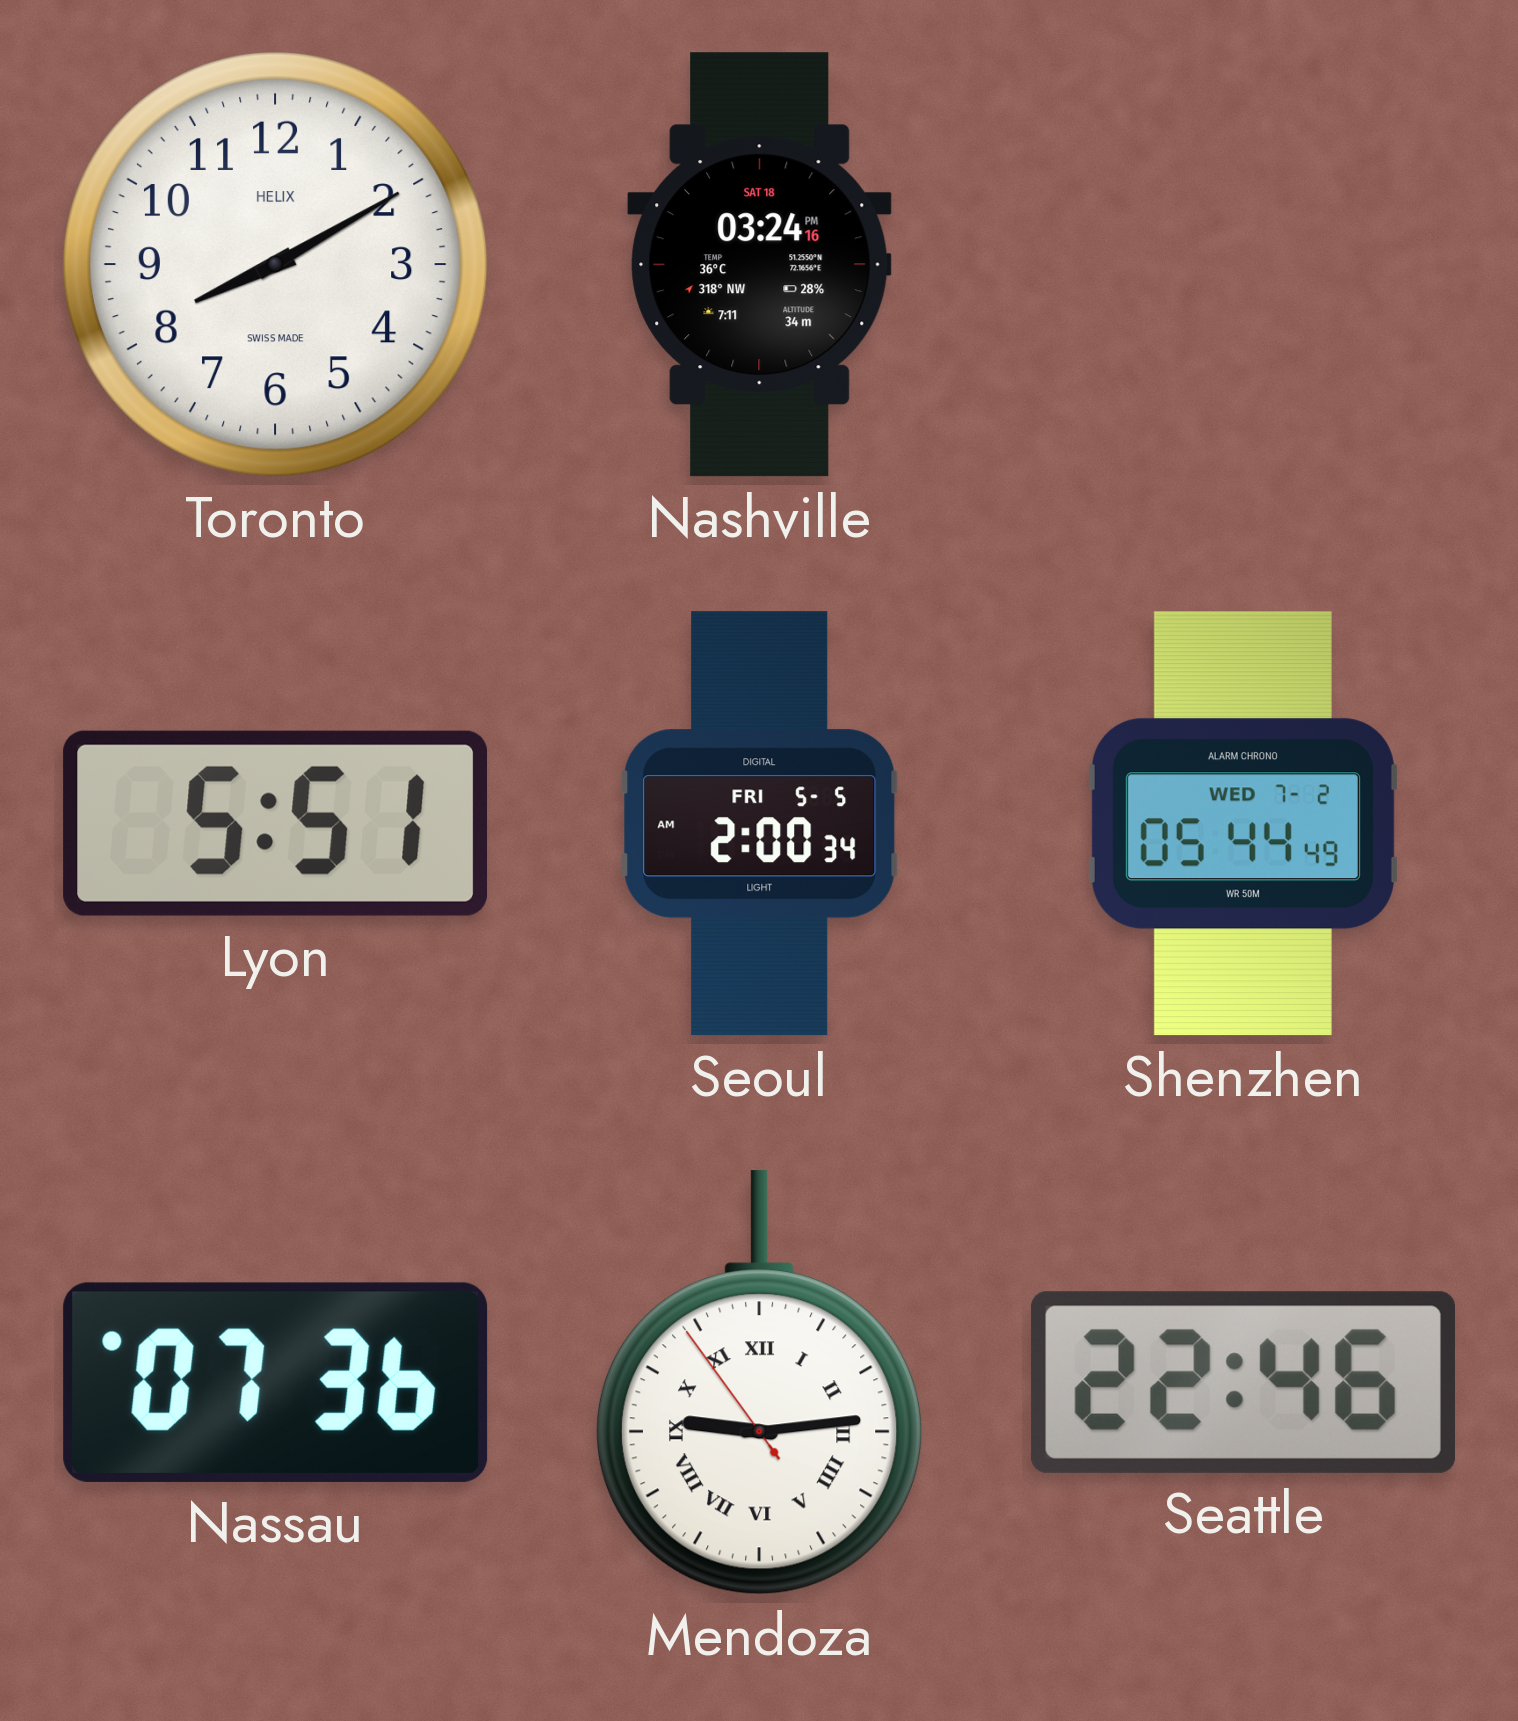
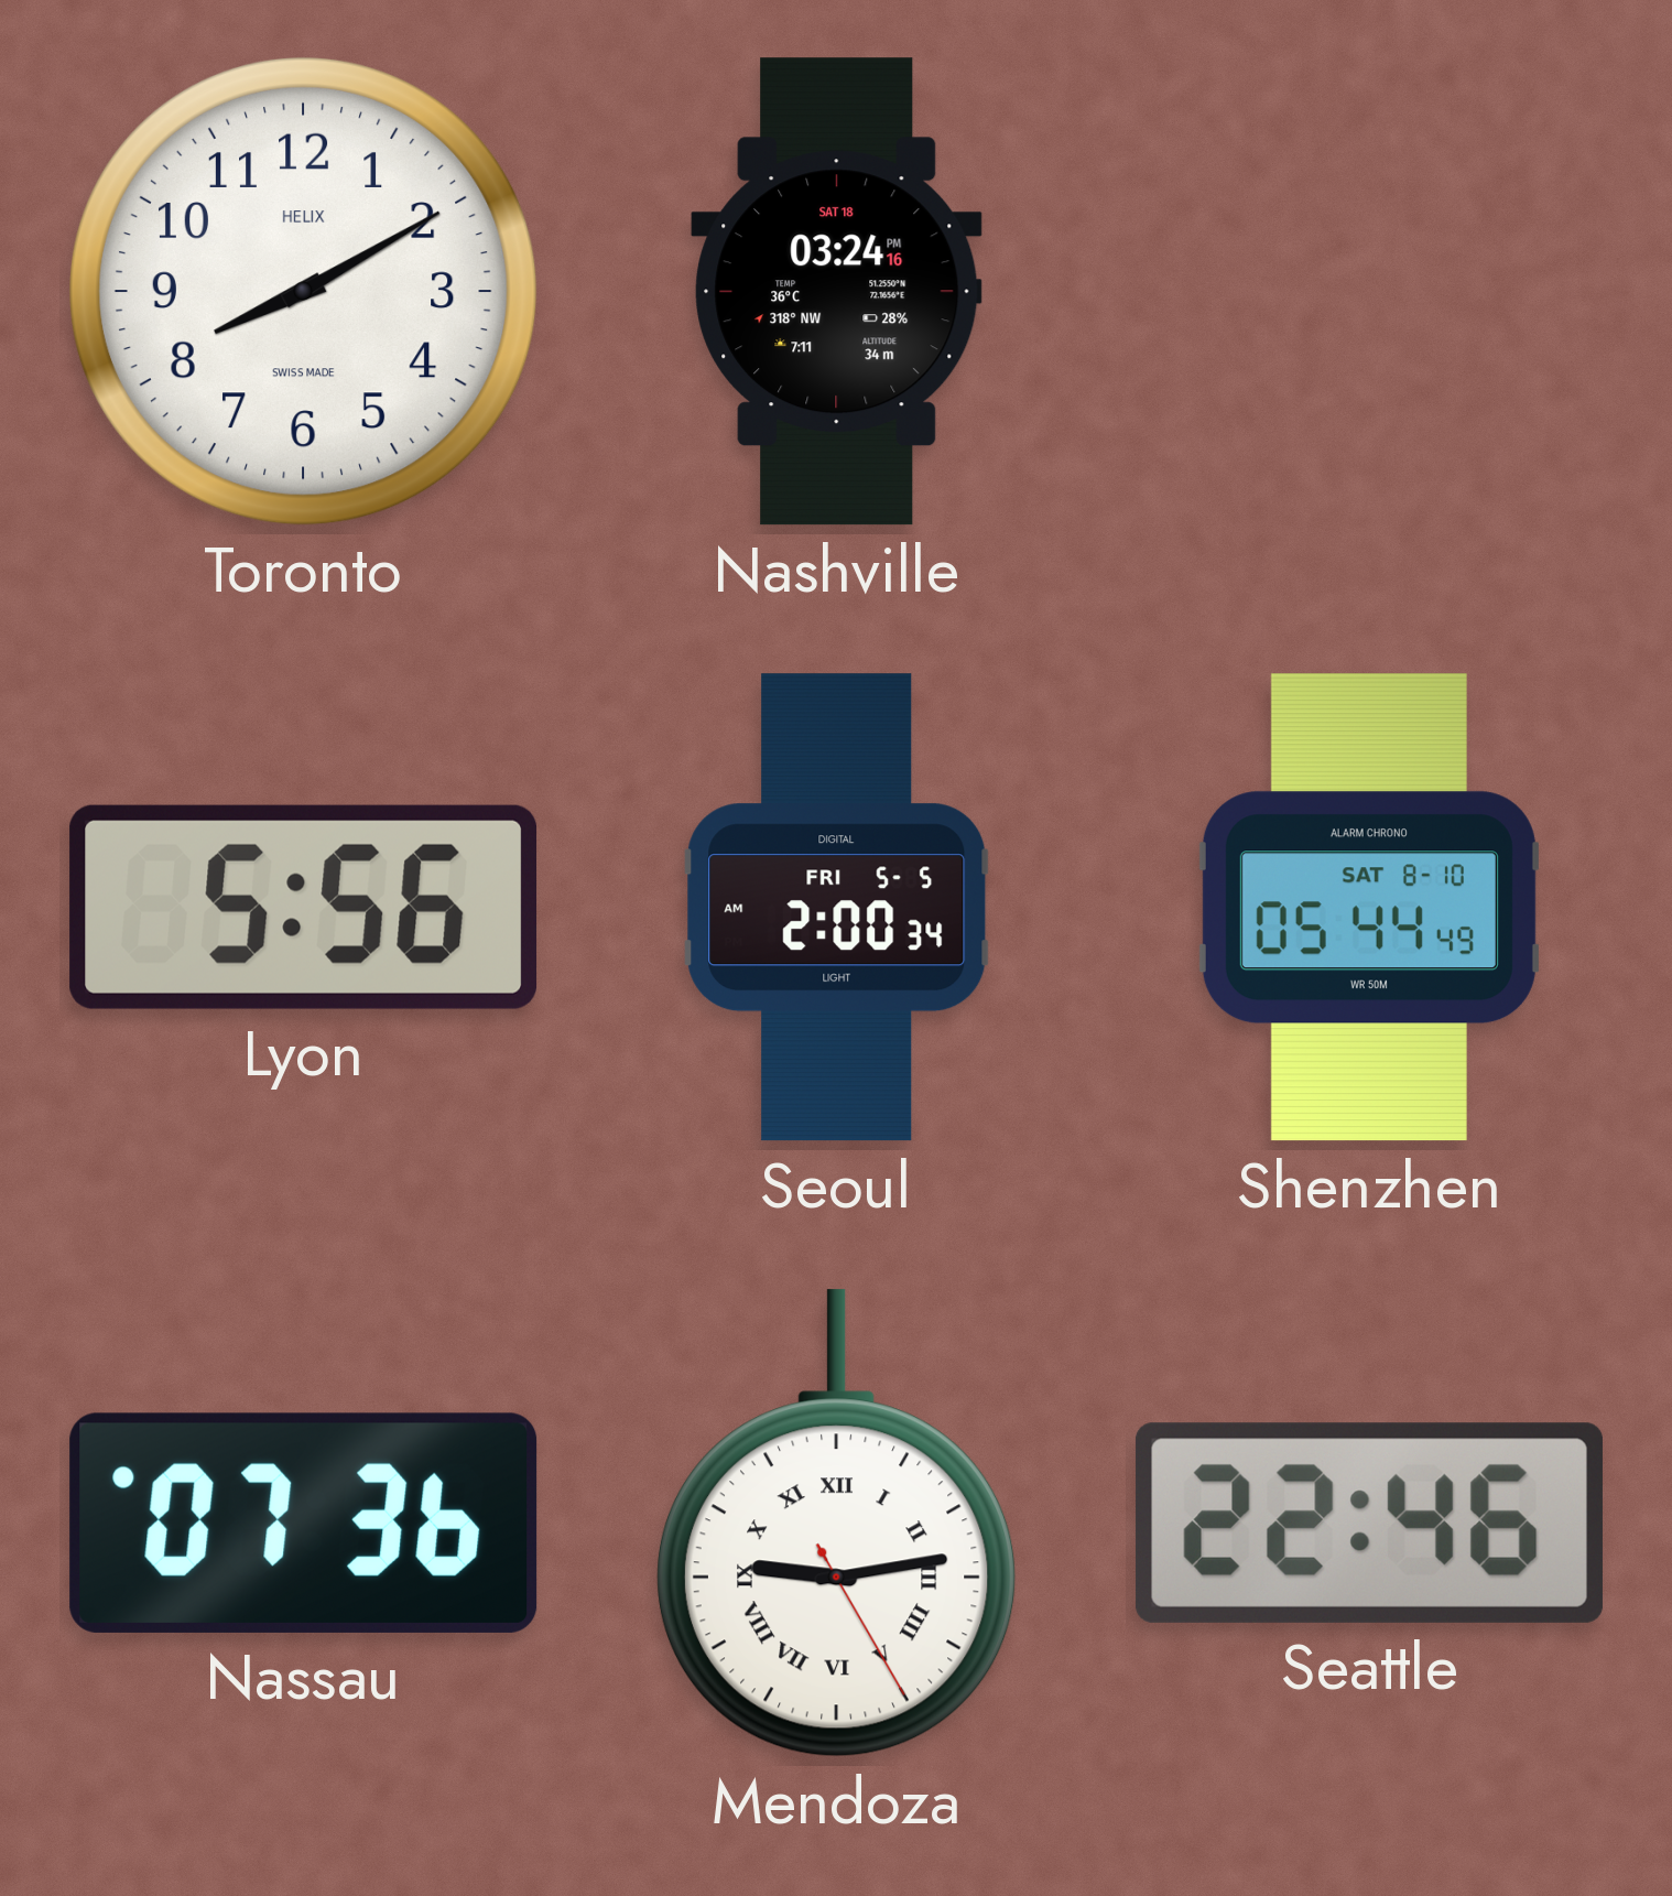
Lyon: 5:51 -> 5:56
Shenzhen date: WED 7-2 -> SAT 8-10
Mendoza: 9:13:54 -> 9:13:25
